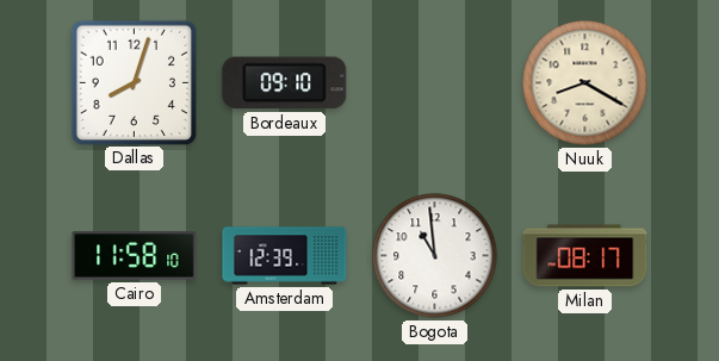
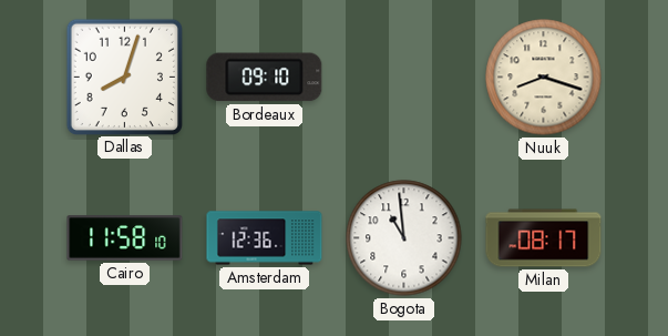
Nuuk: 8:20 -> 8:18
Amsterdam: 12:39 -> 12:36
